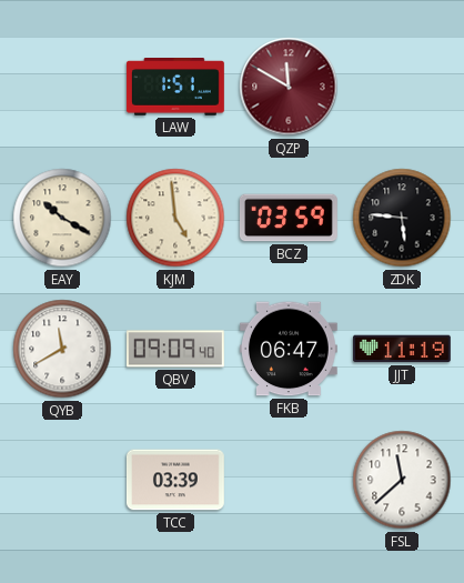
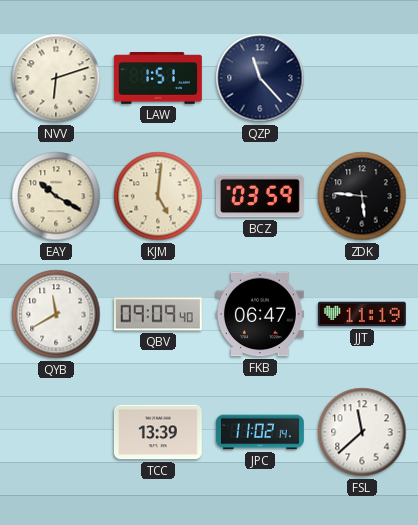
NVV: none -> 6:12
QZP: 11:50 -> 11:23
QZP dial: burgundy -> navy
KJM: 4:59 -> 5:01
TCC: 03:39 -> 13:39
JPC: none -> 11:02
